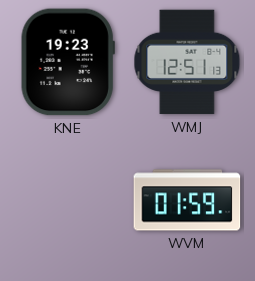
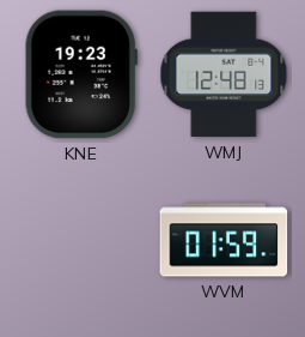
WMJ: 12:51 -> 12:48
